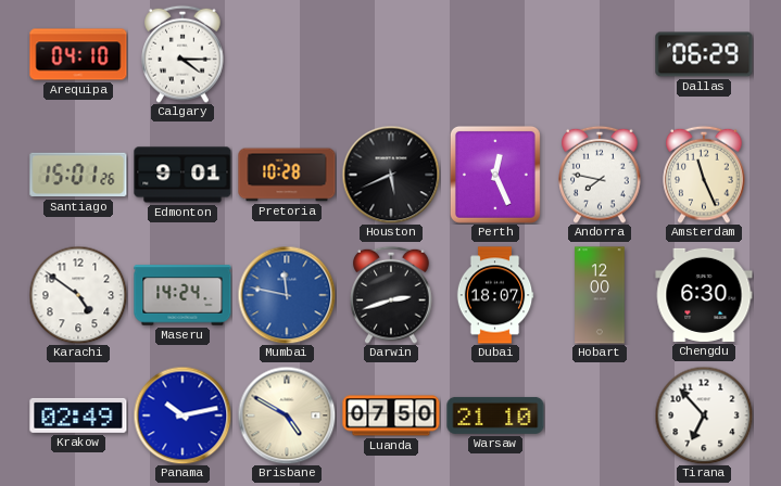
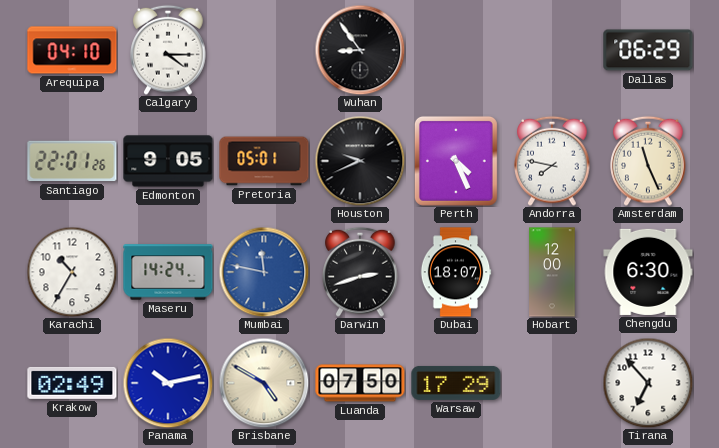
Wuhan: none -> 8:54
Santiago: 15:01 -> 22:01
Edmonton: 9:01 -> 9:05
Pretoria: 10:28 -> 05:01
Houston: 5:41 -> 9:41
Perth: 12:26 -> 4:26
Karachi: 4:51 -> 10:35
Warsaw: 21:10 -> 17:29
